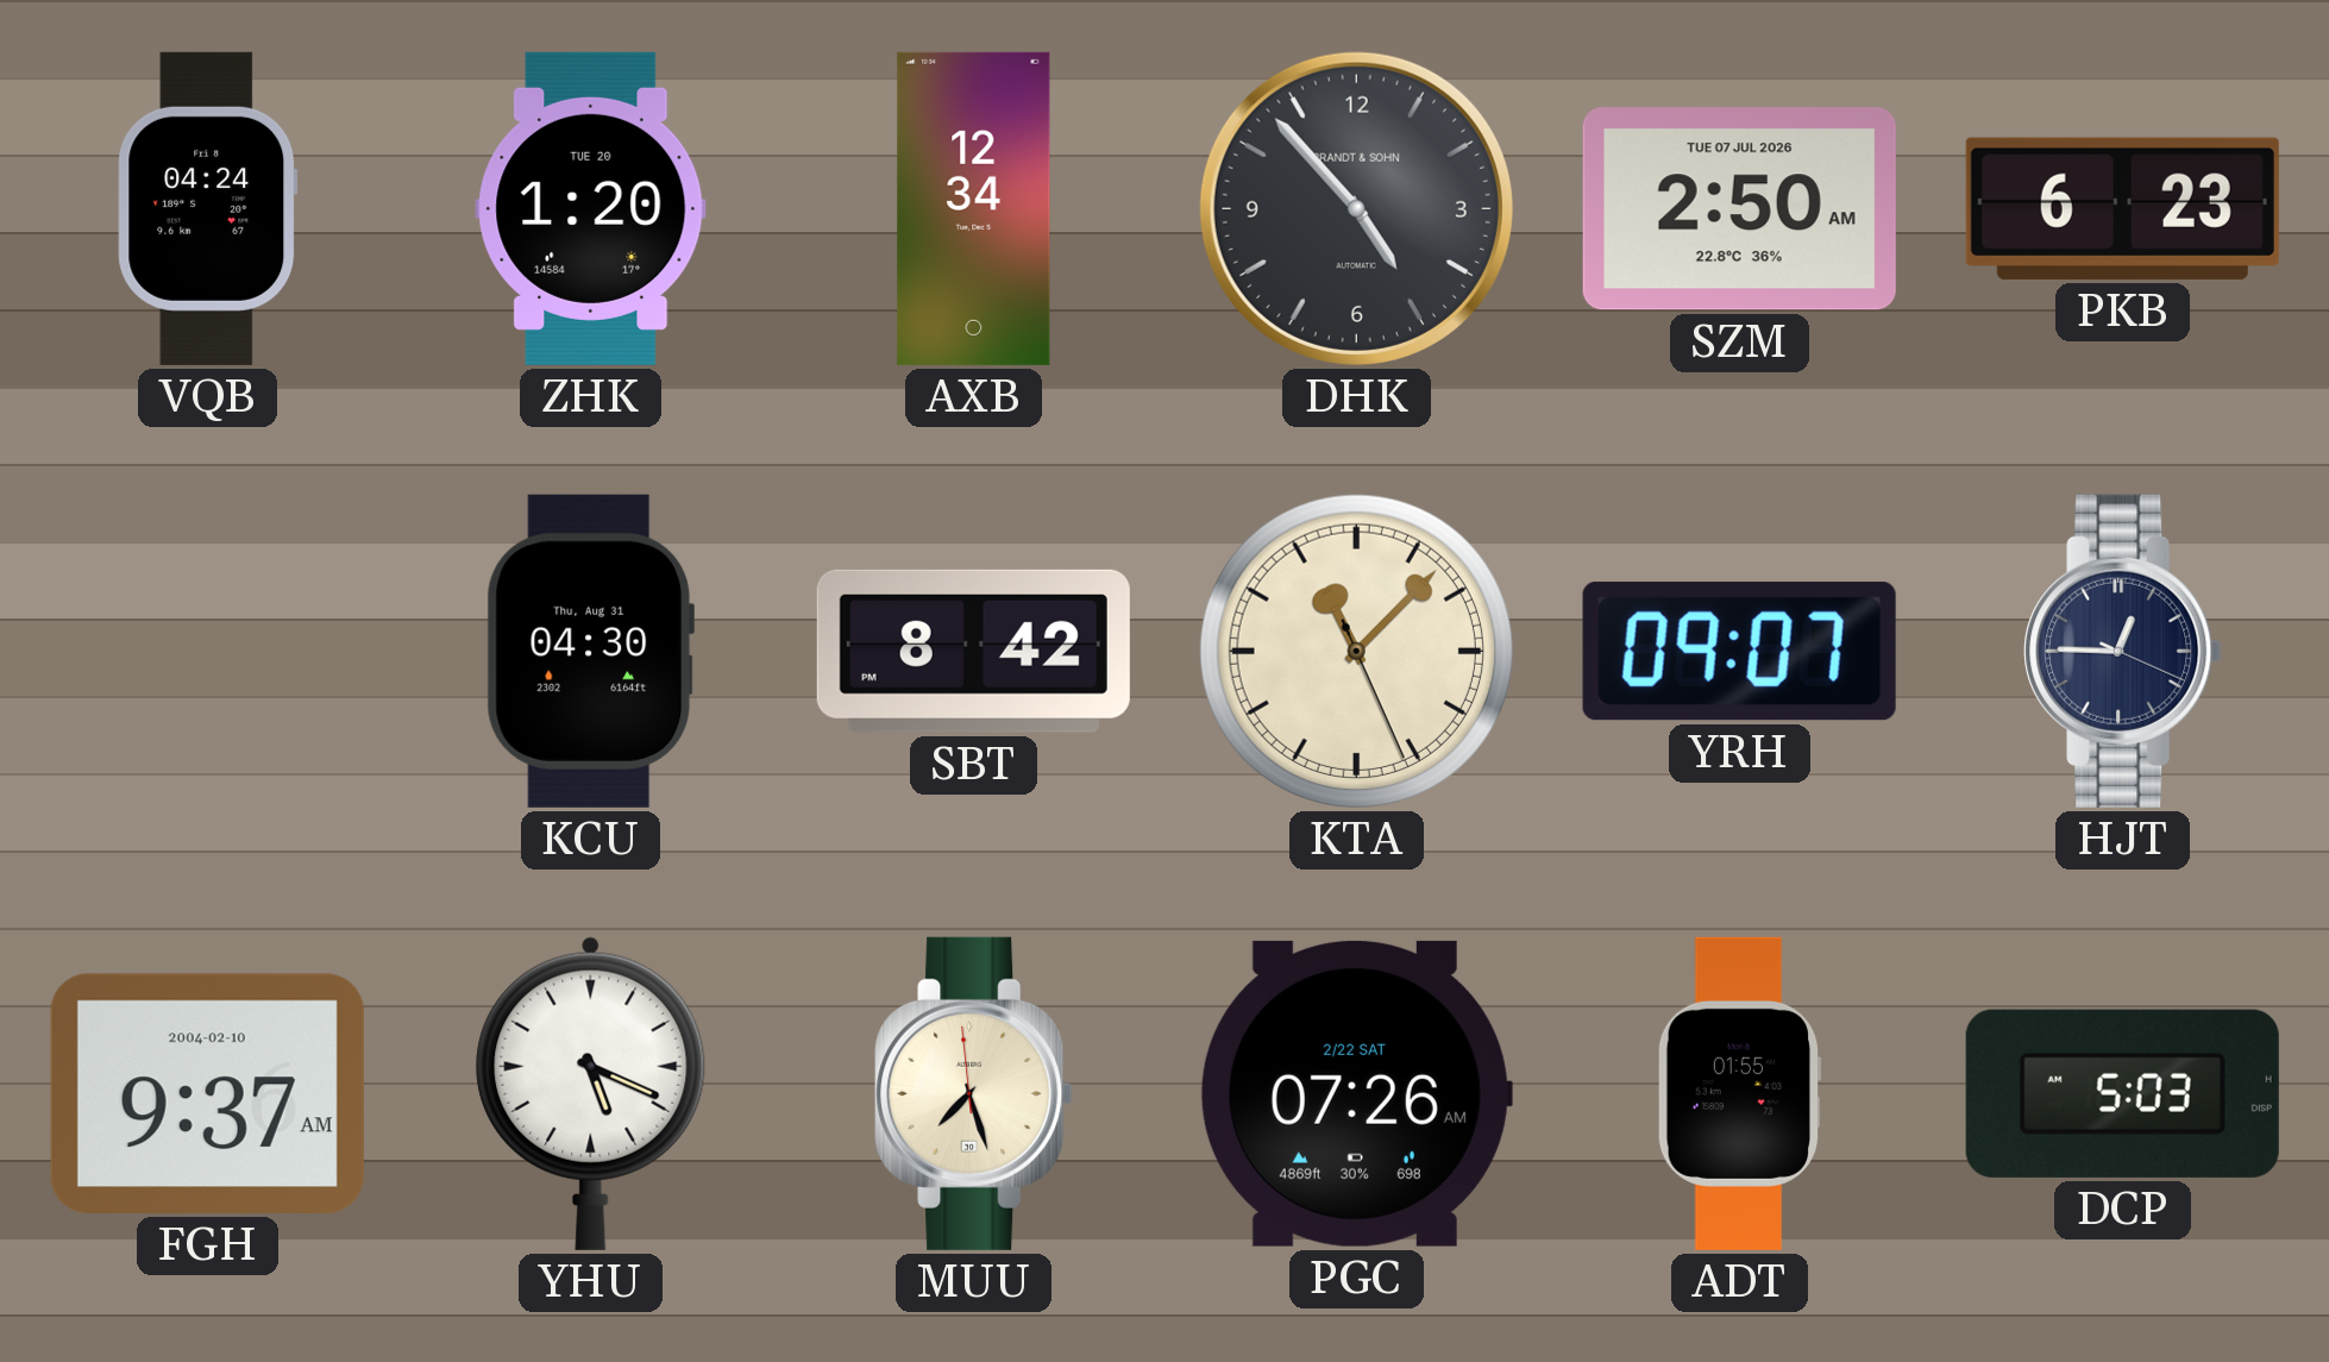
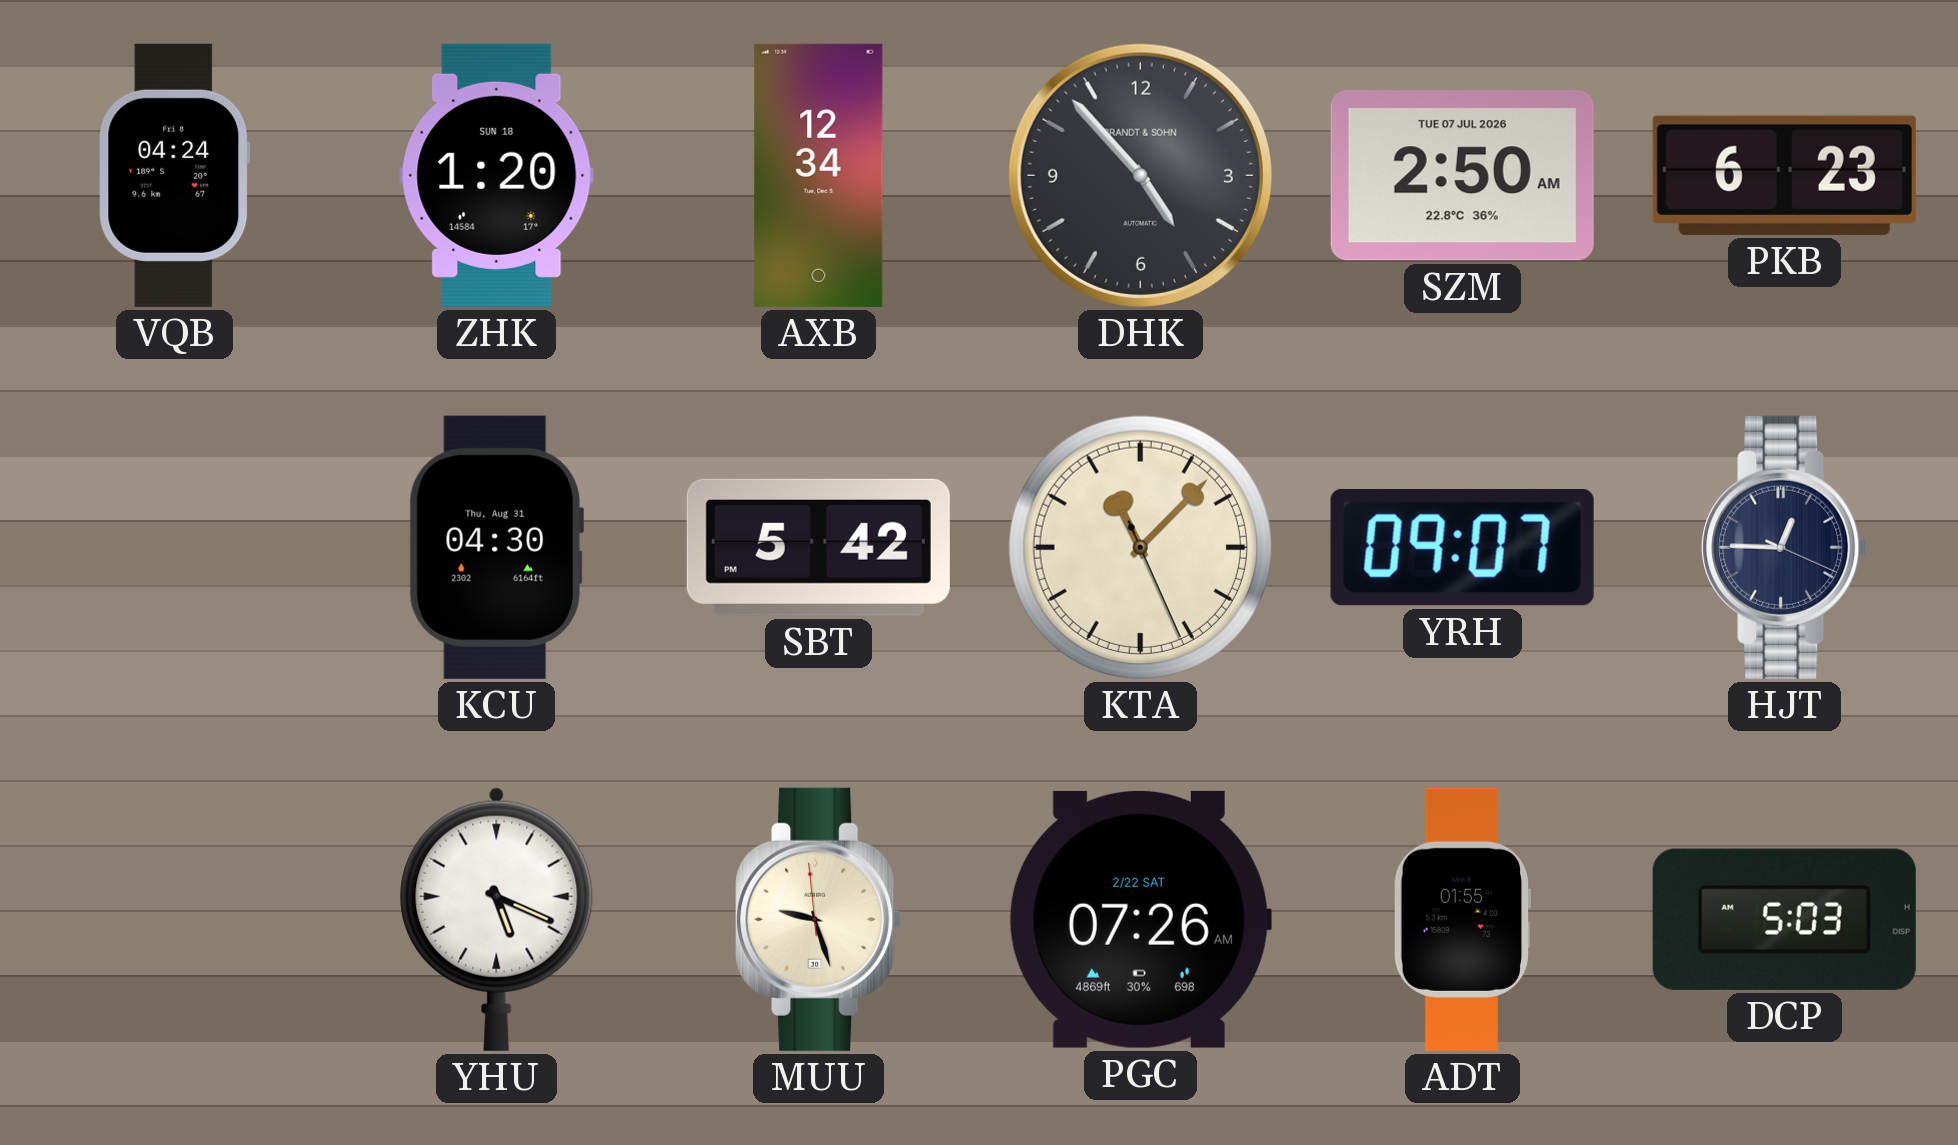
ZHK date: TUE 20 -> SUN 18
SBT: 8:42 -> 5:42
FGH: 9:37 -> none
MUU: 7:26 -> 9:26
